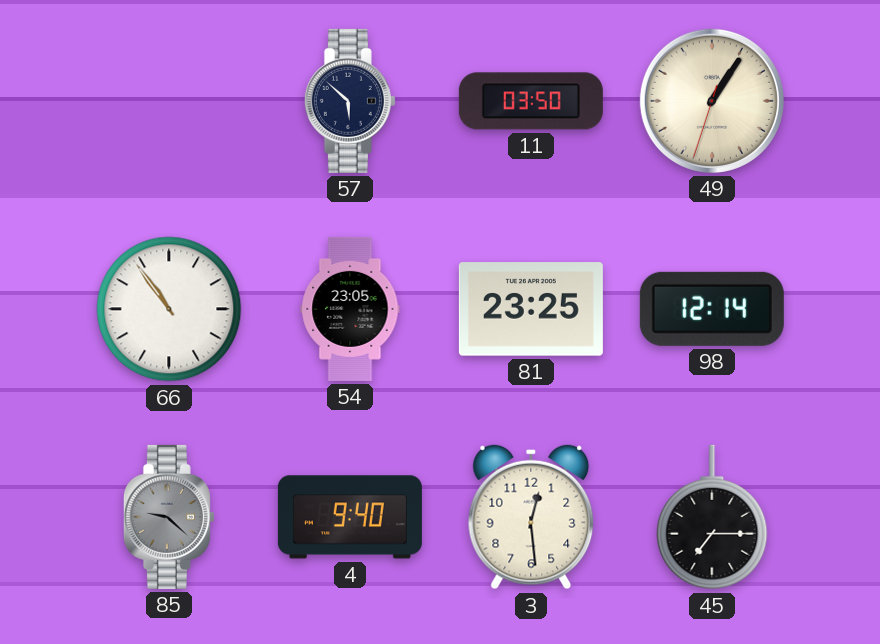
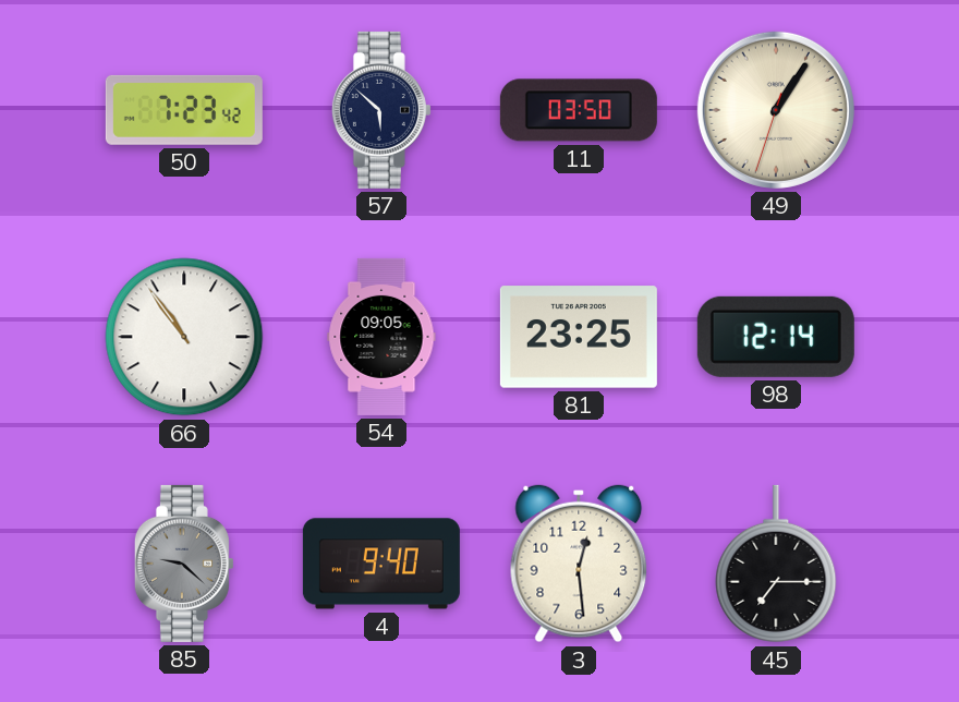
50: none -> 7:23
54: 23:05 -> 09:05
